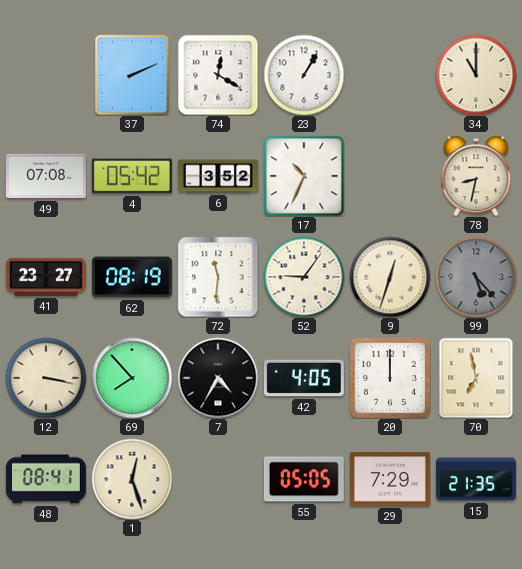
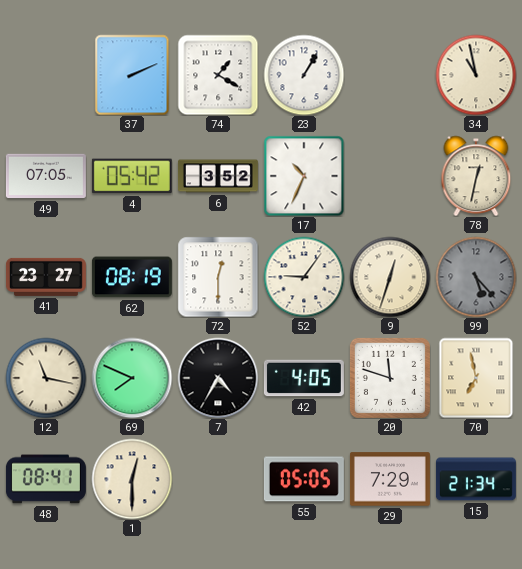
74: 12:20 -> 1:20
34: 11:00 -> 10:58
49: 07:08 -> 07:05
78: 8:32 -> 12:32
72: 11:31 -> 12:30
12: 3:17 -> 11:17
69: 7:53 -> 7:49
20: 12:00 -> 11:48
1: 12:27 -> 12:30
15: 21:35 -> 21:34
